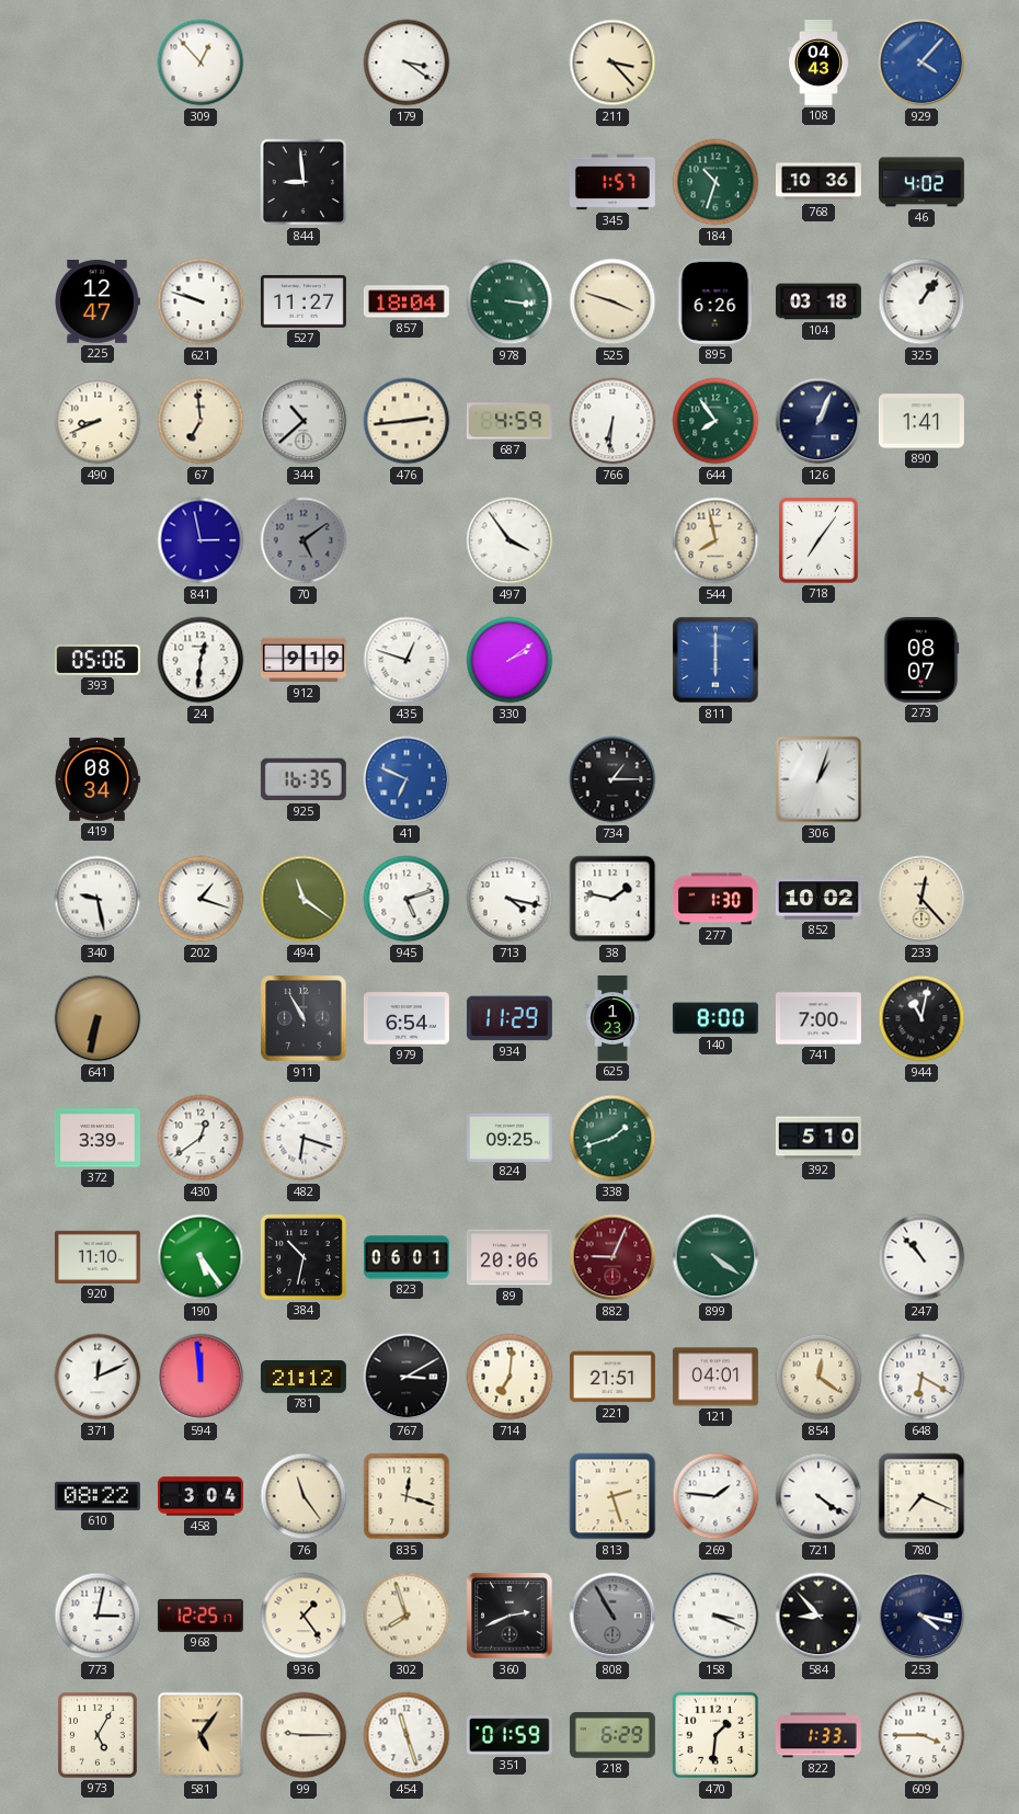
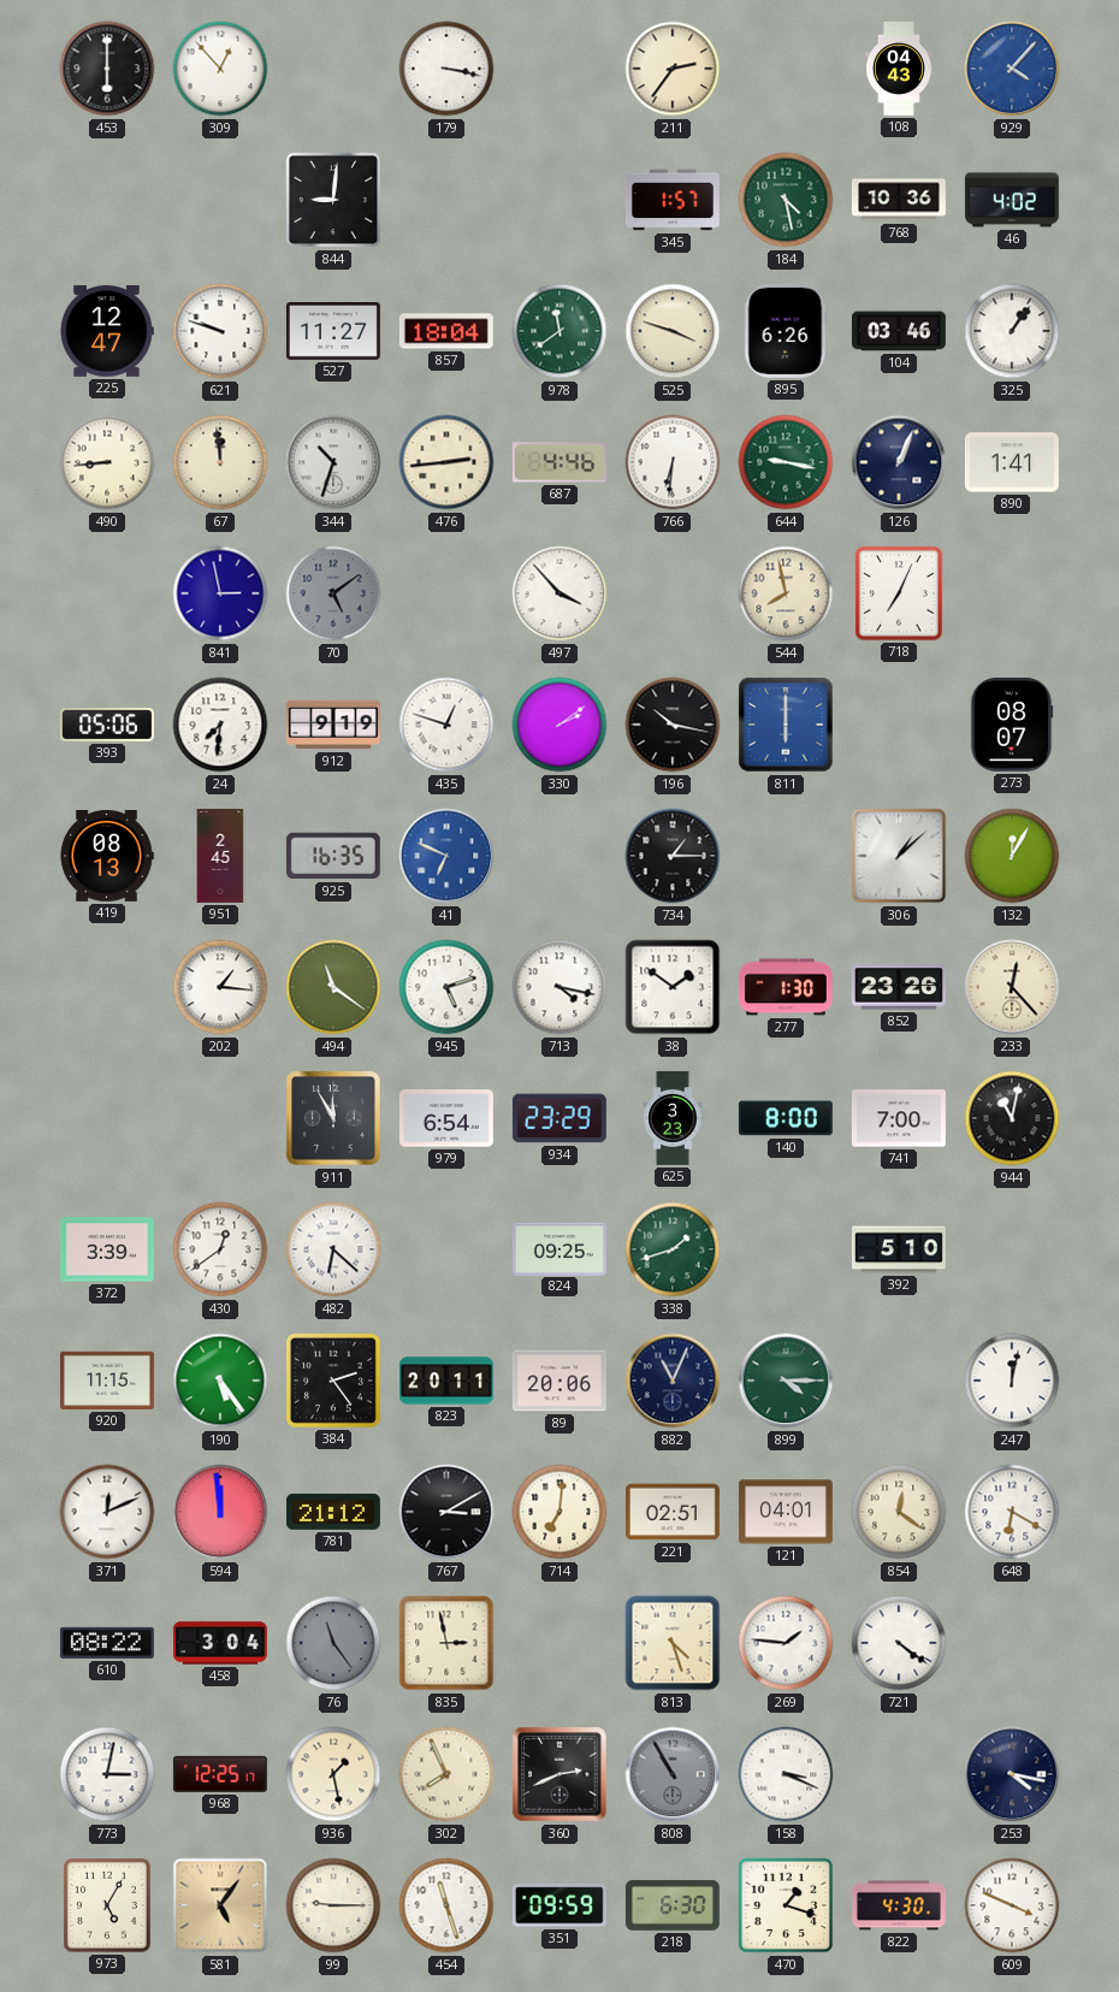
453: none -> 6:00
179: 3:21 -> 3:17
211: 3:23 -> 2:36
844: 8:59 -> 9:01
184: 10:33 -> 4:28
978: 3:16 -> 11:39
104: 03:18 -> 03:46
490: 8:41 -> 8:44
67: 6:59 -> 11:59
344: 10:38 -> 10:33
687: 4:59 -> 4:46
644: 7:54 -> 9:17
497: 3:54 -> 3:53
718: 7:06 -> 7:04
24: 12:31 -> 7:31
196: none -> 10:17
419: 08:34 -> 08:13
951: none -> 2:45
306: 1:03 -> 1:08
132: none -> 12:05
340: 9:28 -> none
202: 1:18 -> 1:16
38: 1:47 -> 1:51
852: 10:02 -> 23:26
641: 6:32 -> none
911: 10:55 -> 11:55
934: 11:29 -> 23:29
625: 1:23 -> 3:23
482: 6:18 -> 6:22
920: 11:10 -> 11:15
384: 10:32 -> 2:24
823: 06:01 -> 20:11
882: 9:04 -> 11:04
882 dial: burgundy -> navy
899: 4:21 -> 4:15
247: 10:53 -> 12:02
221: 21:51 -> 02:51
76 dial: cream -> grey
835: 12:18 -> 2:58
813: 2:27 -> 4:27
780: 7:19 -> none
936: 1:24 -> 1:28
302: 7:57 -> 7:56
584: 8:53 -> none
351: 01:59 -> 09:59
218: 6:29 -> 6:30
470: 1:31 -> 1:18
822: 1:33 -> 4:30
609: 3:45 -> 3:49
